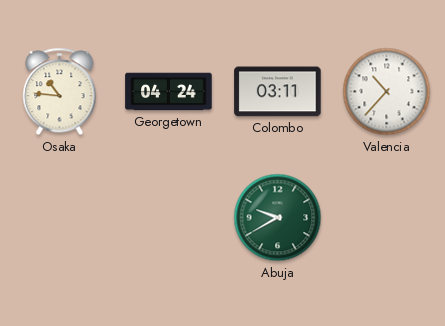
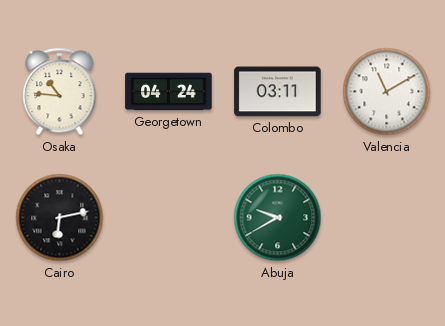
Valencia: 10:37 -> 11:10
Cairo: none -> 6:13
